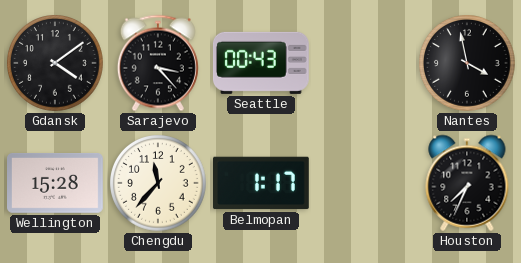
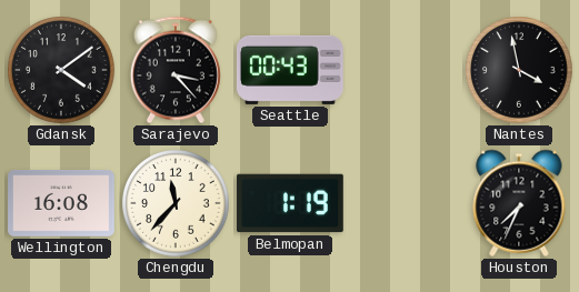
Wellington: 15:28 -> 16:08
Belmopan: 1:17 -> 1:19
